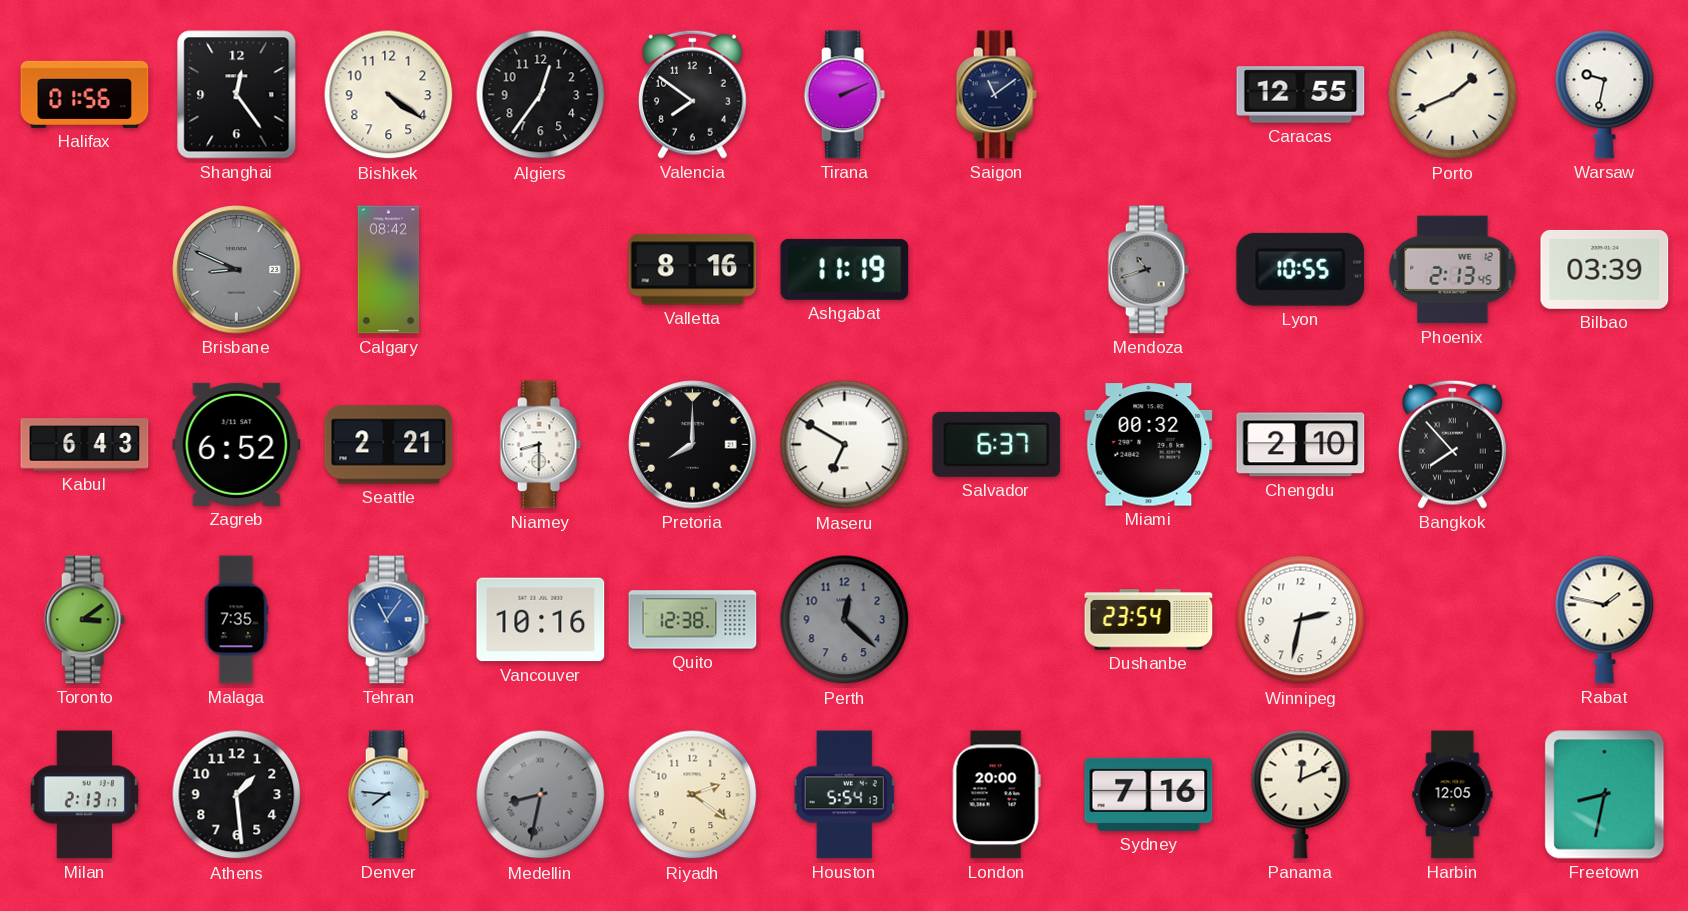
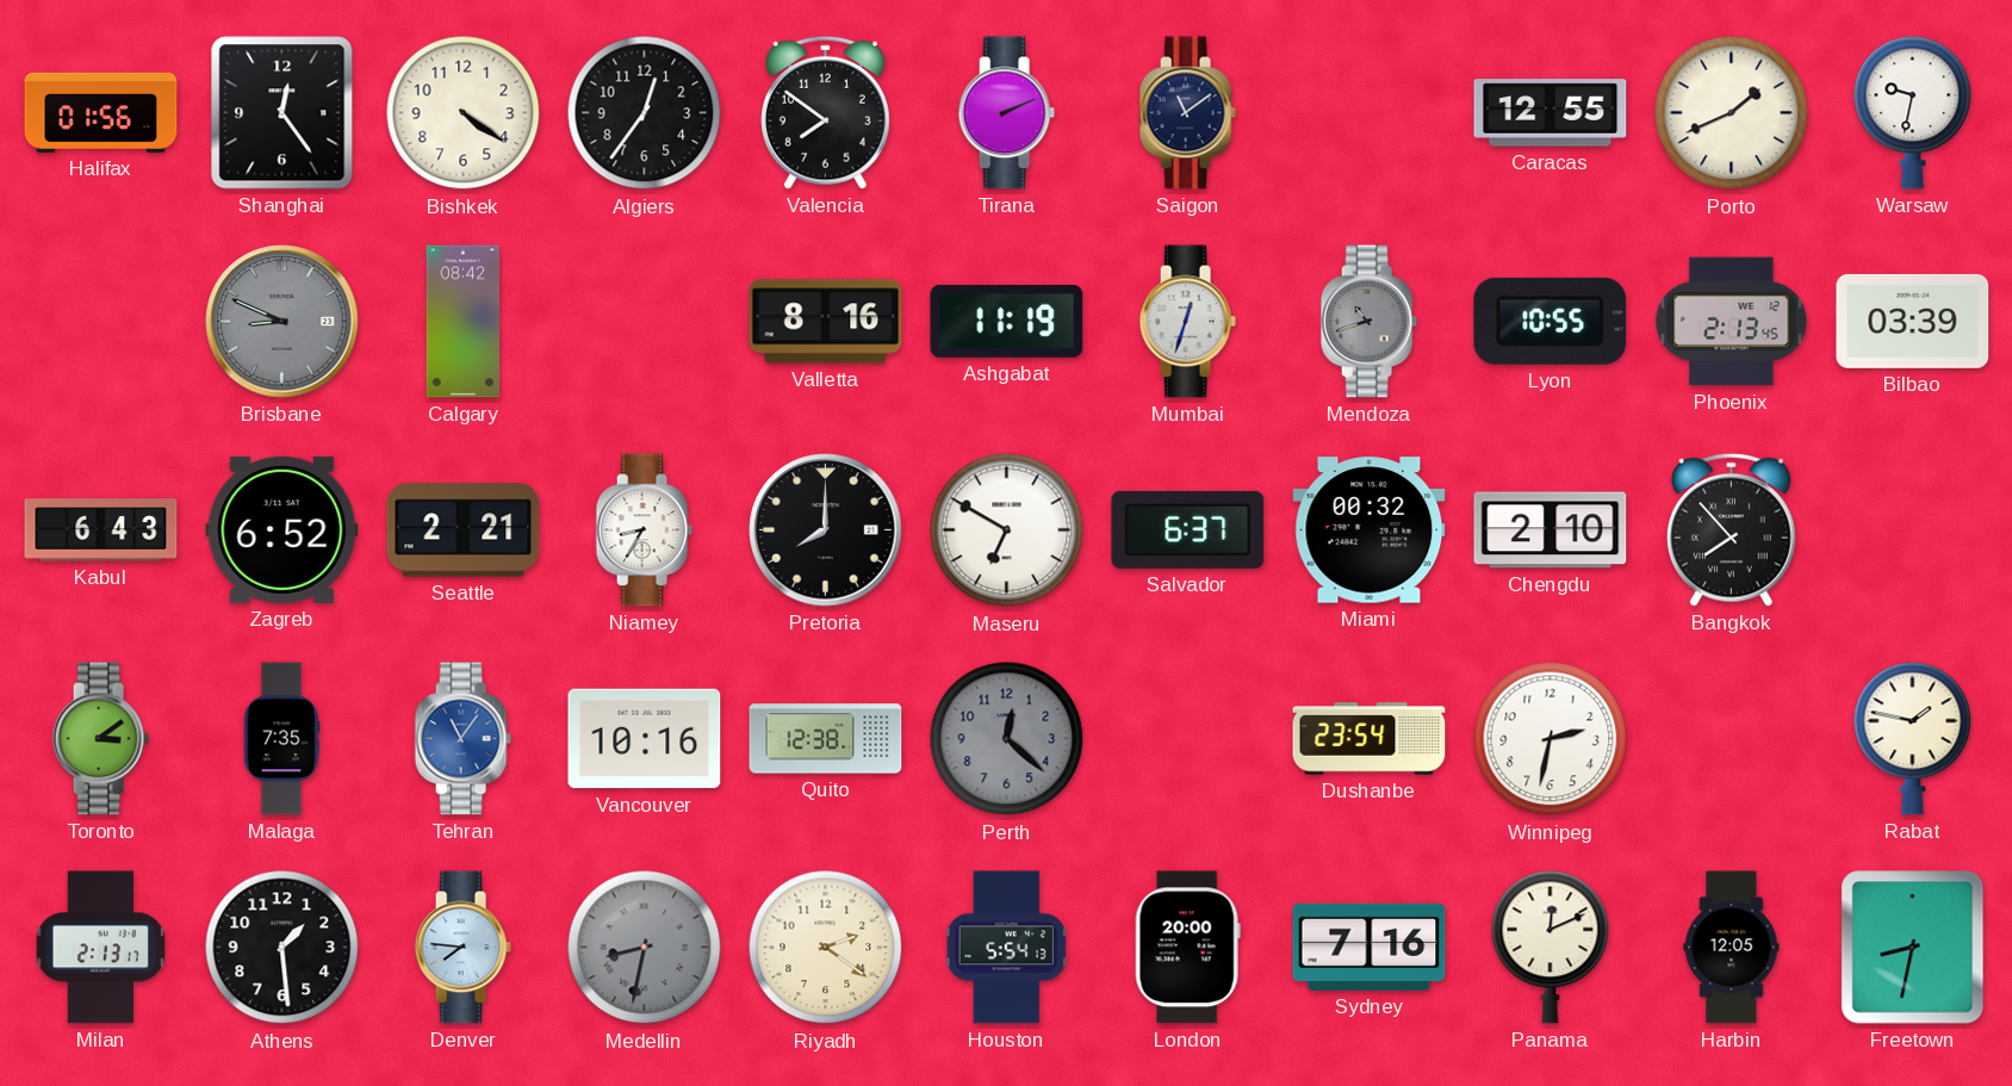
Mumbai: none -> 12:33
Niamey: 8:30 -> 8:35
